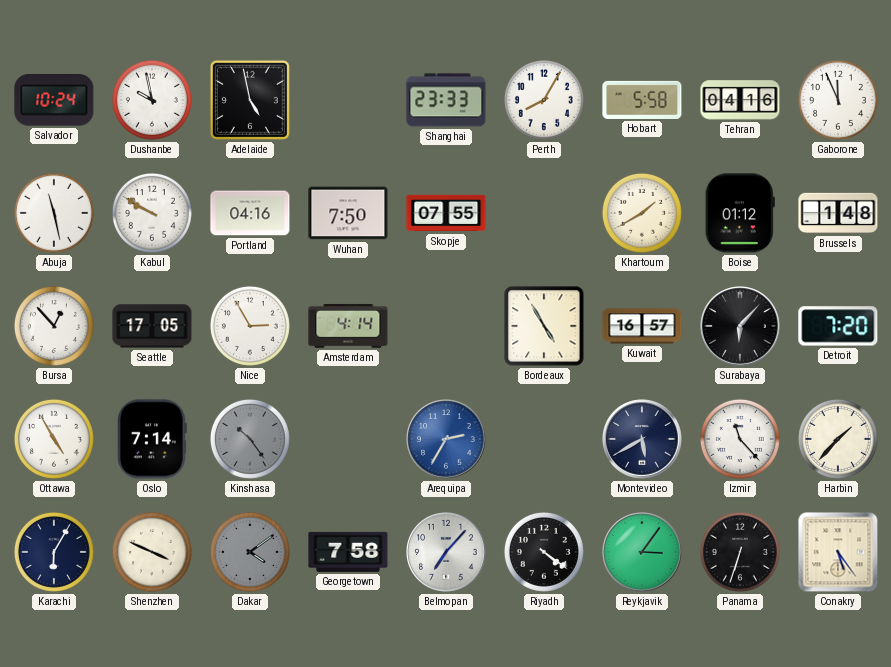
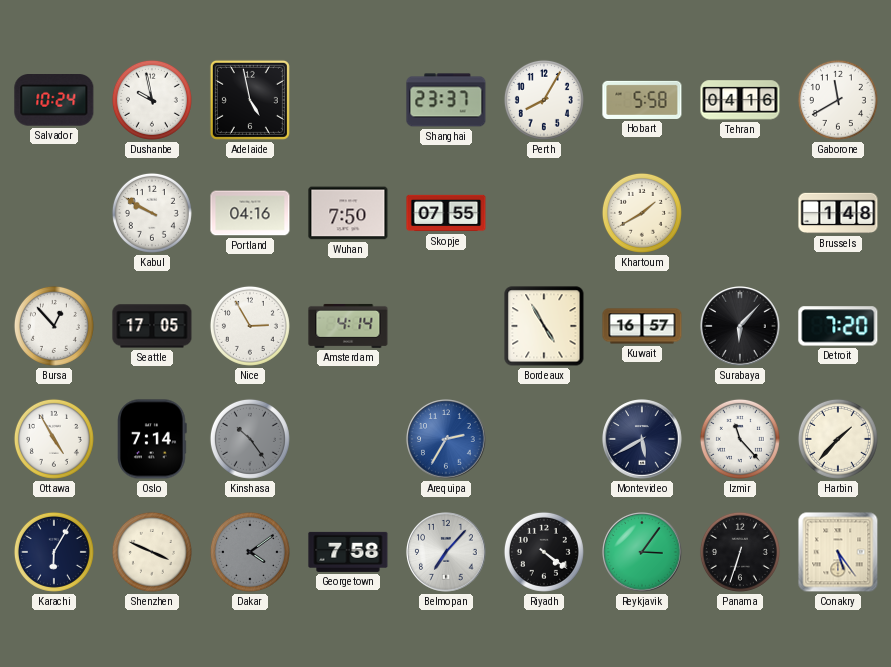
Shanghai: 23:33 -> 23:37
Gaborone: 11:56 -> 11:40
Abuja: 11:28 -> none
Boise: 01:12 -> none
